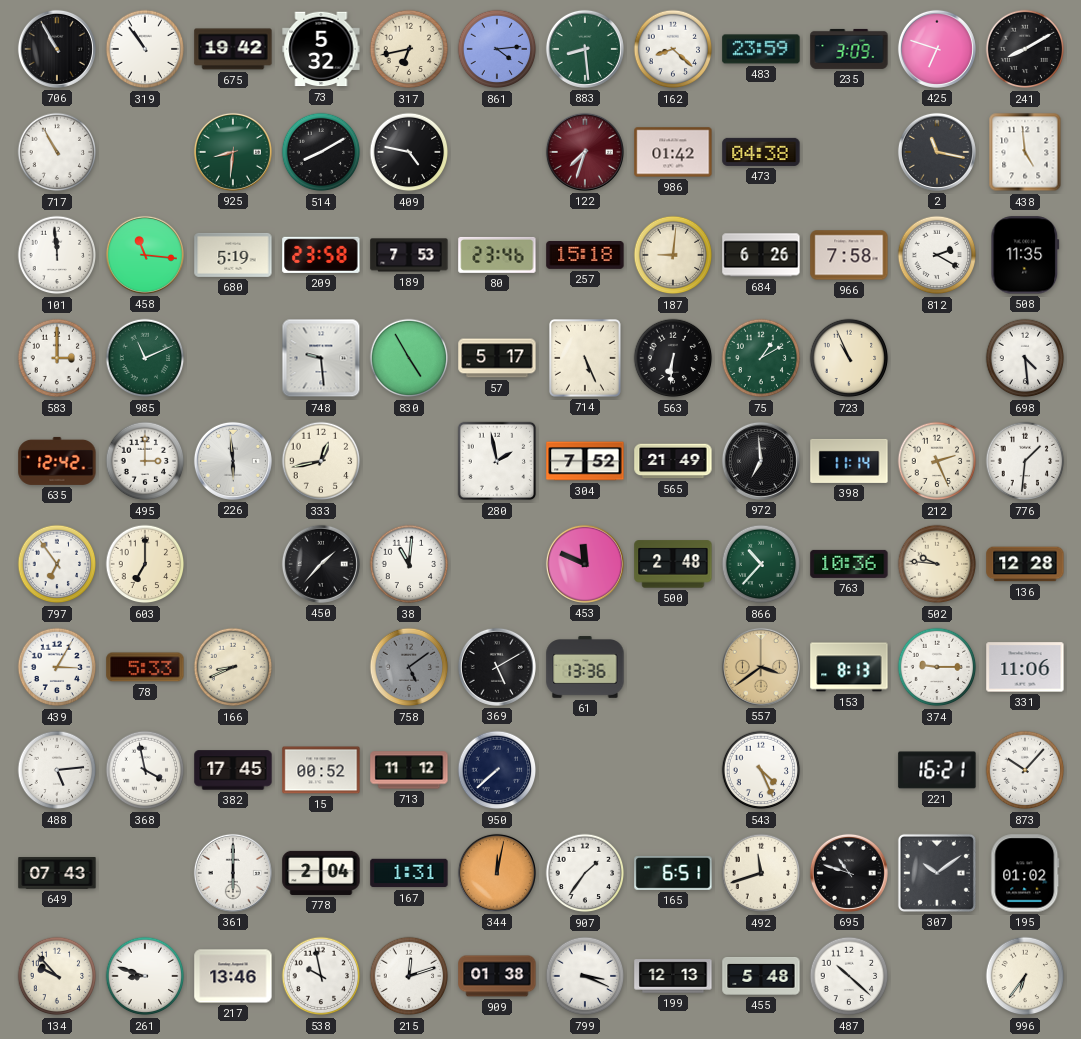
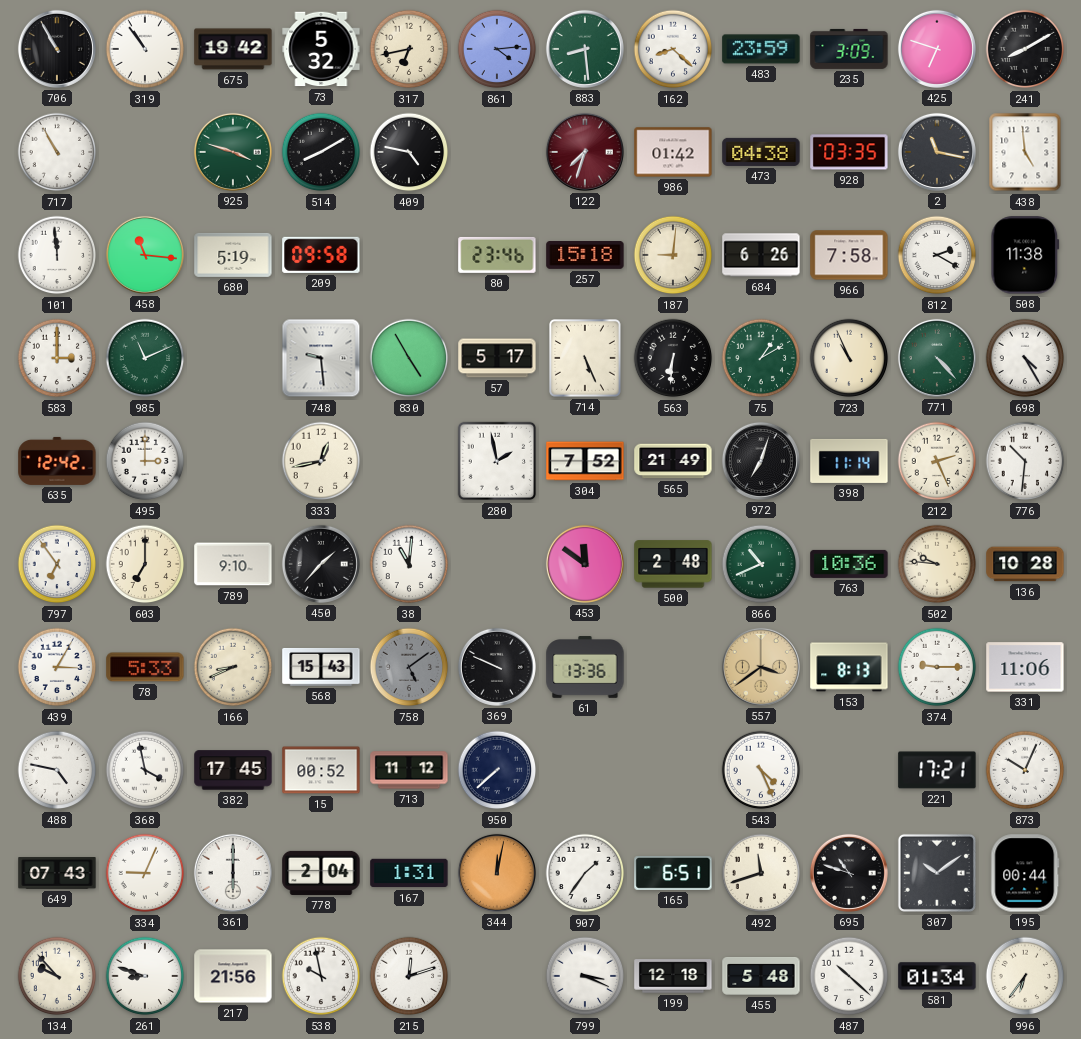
925: 8:31 -> 3:48
928: none -> 03:35
209: 23:58 -> 09:58
189: 7:53 -> none
508: 11:35 -> 11:38
771: none -> 4:23
698: 4:29 -> 4:25
226: 5:59 -> none
972: 6:59 -> 7:03
776: 1:31 -> 10:31
789: none -> 9:10
453: 11:49 -> 11:51
866: 10:37 -> 10:41
136: 12:28 -> 10:28
568: none -> 15:43
369: 5:10 -> 9:49
488: 5:14 -> 4:47
221: 16:21 -> 17:21
873: 10:07 -> 10:04
334: none -> 9:04
195: 01:02 -> 00:44
217: 13:46 -> 21:56
909: 01:38 -> none
199: 12:13 -> 12:18
581: none -> 01:34
